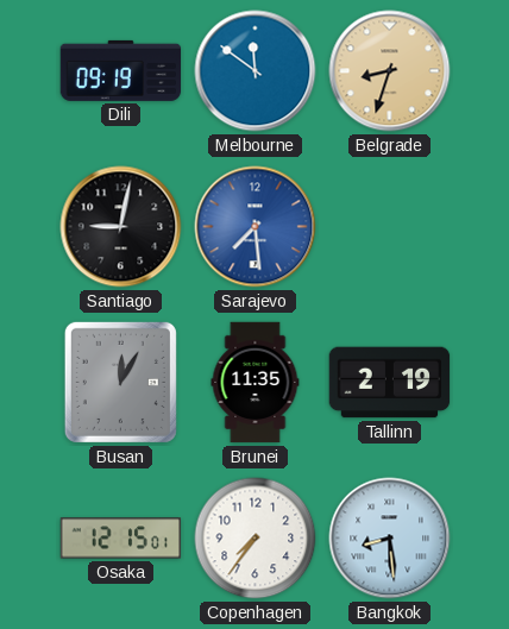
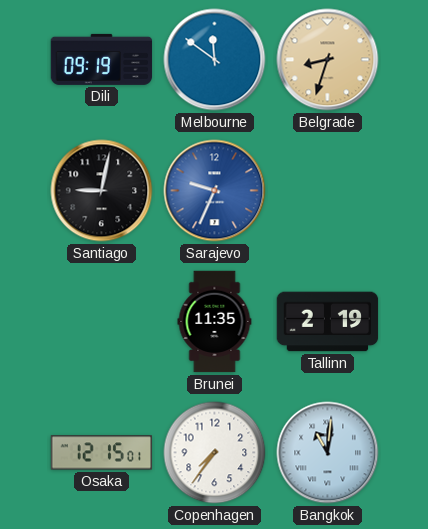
Sarajevo: 7:29 -> 9:34
Busan: 12:05 -> none
Bangkok: 8:29 -> 11:01
